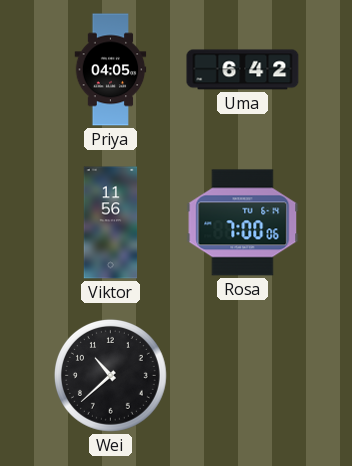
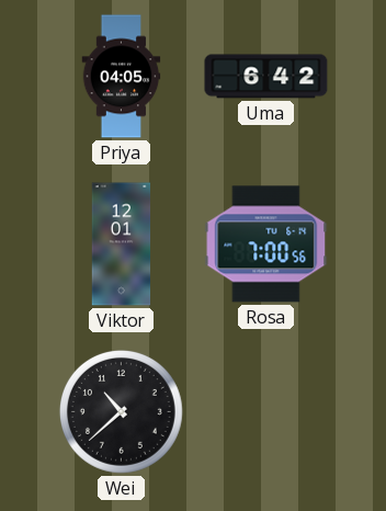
Viktor: 11:56 -> 12:01
Rosa: 7:00:06 -> 7:00:56
